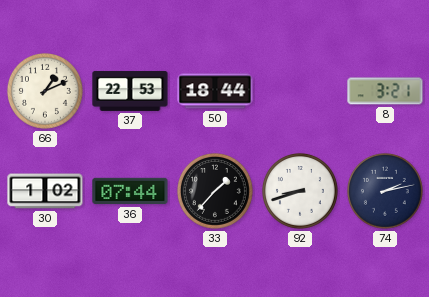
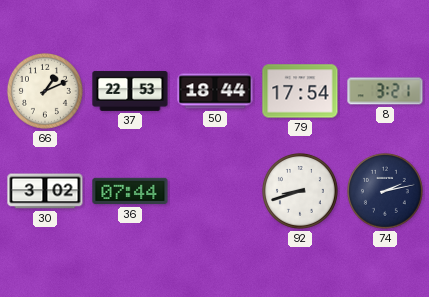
79: none -> 17:54
30: 1:02 -> 3:02
33: 1:37 -> none
